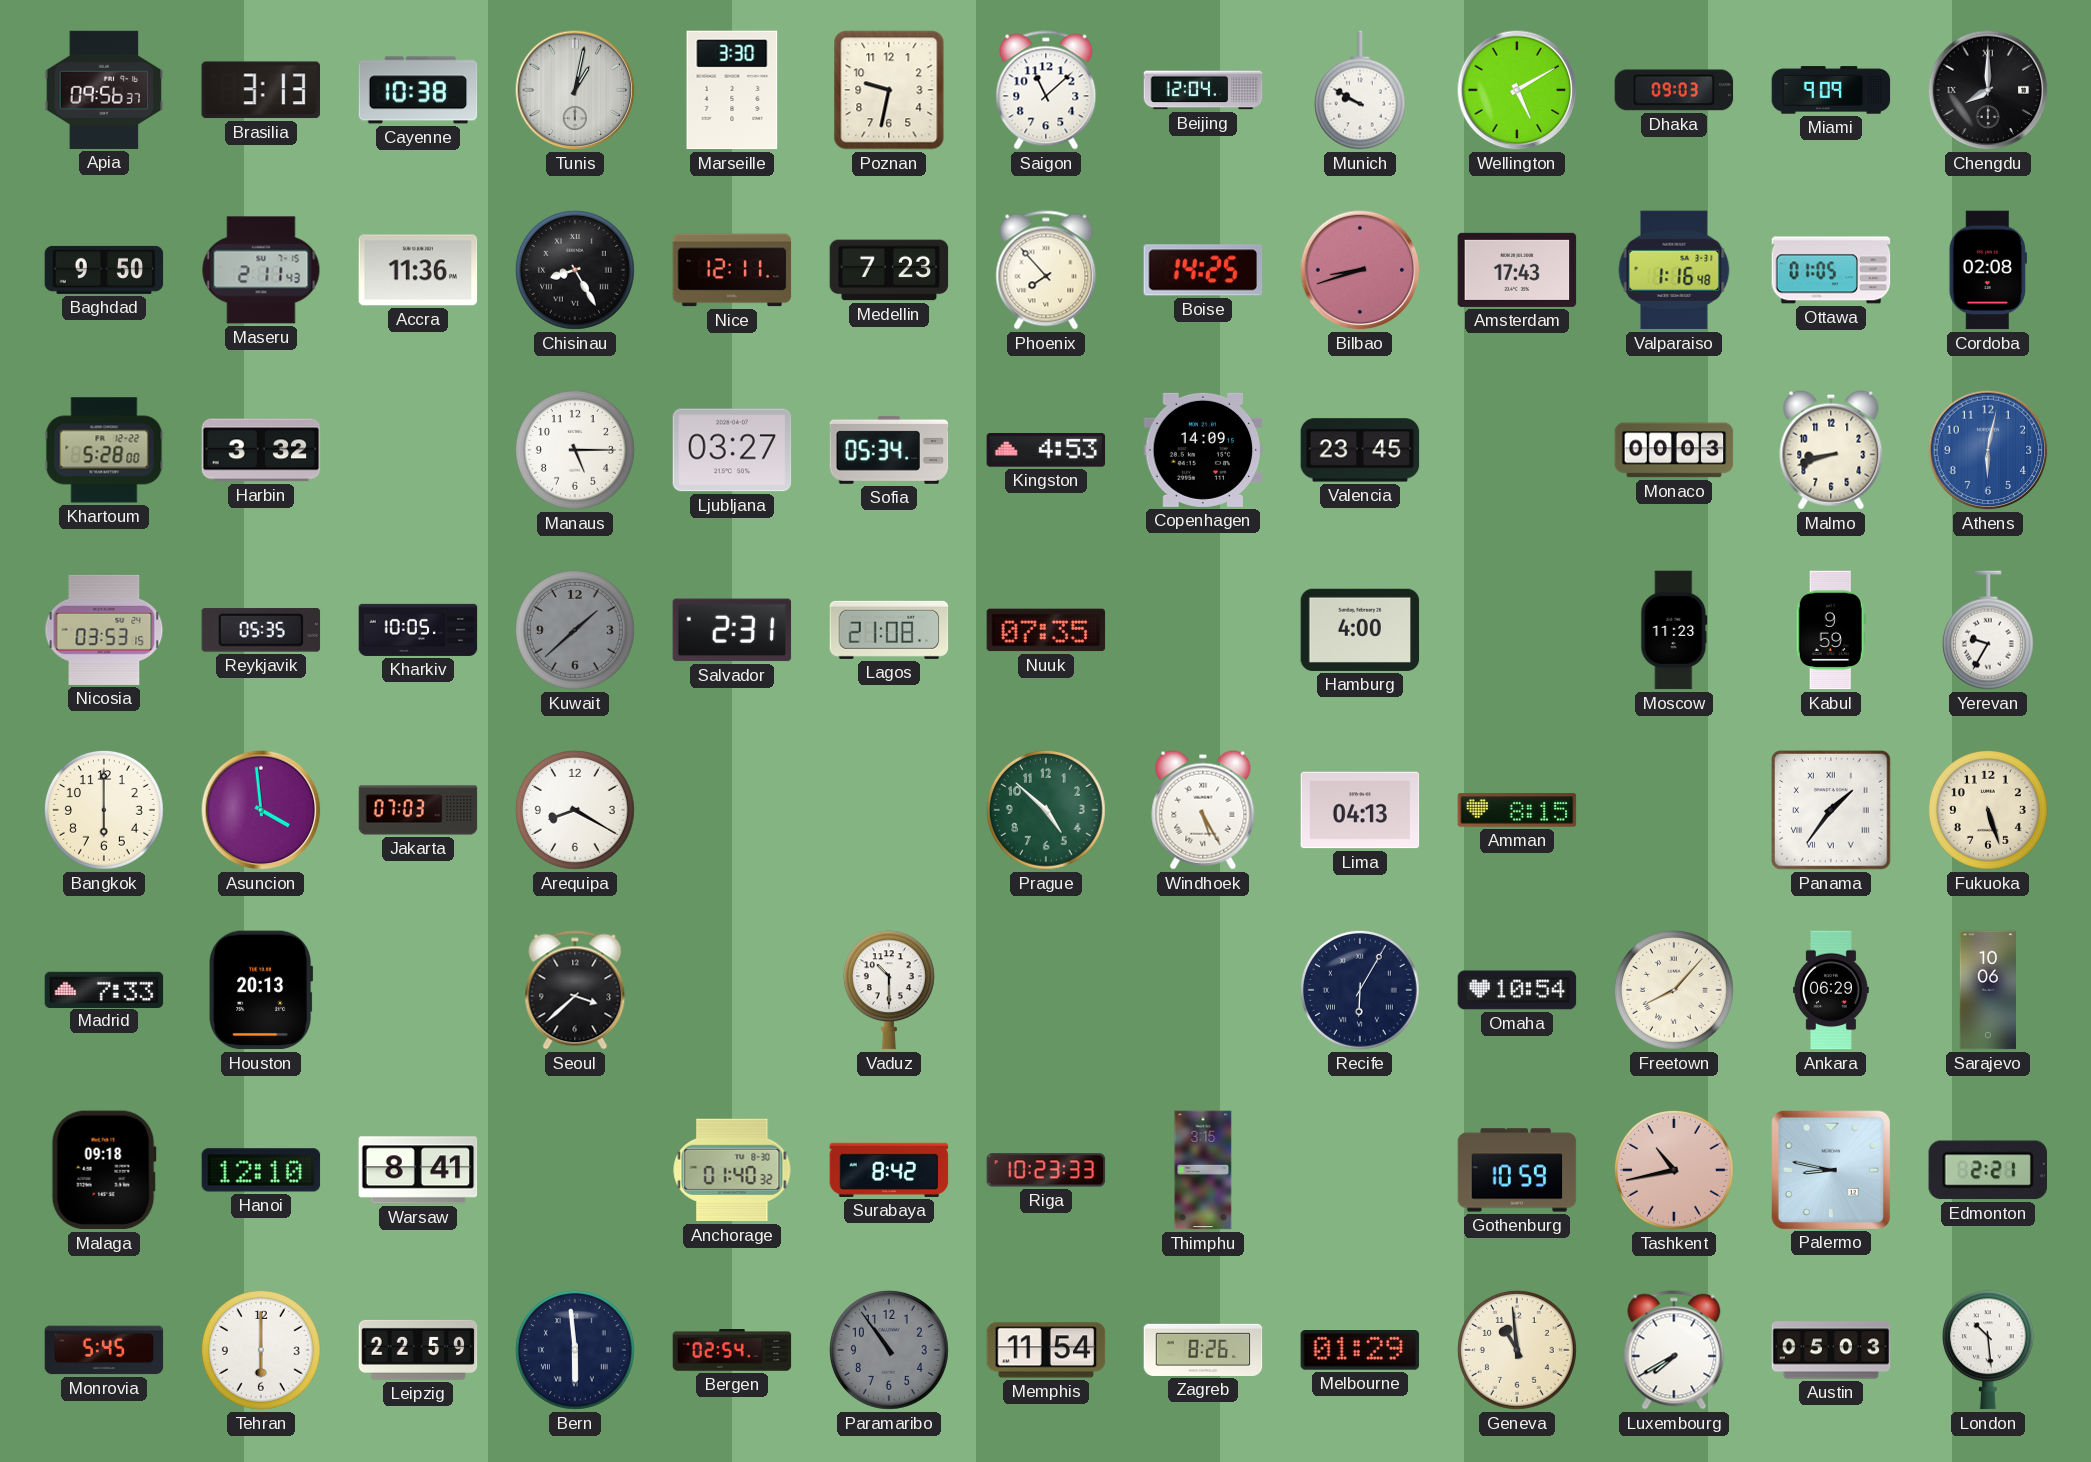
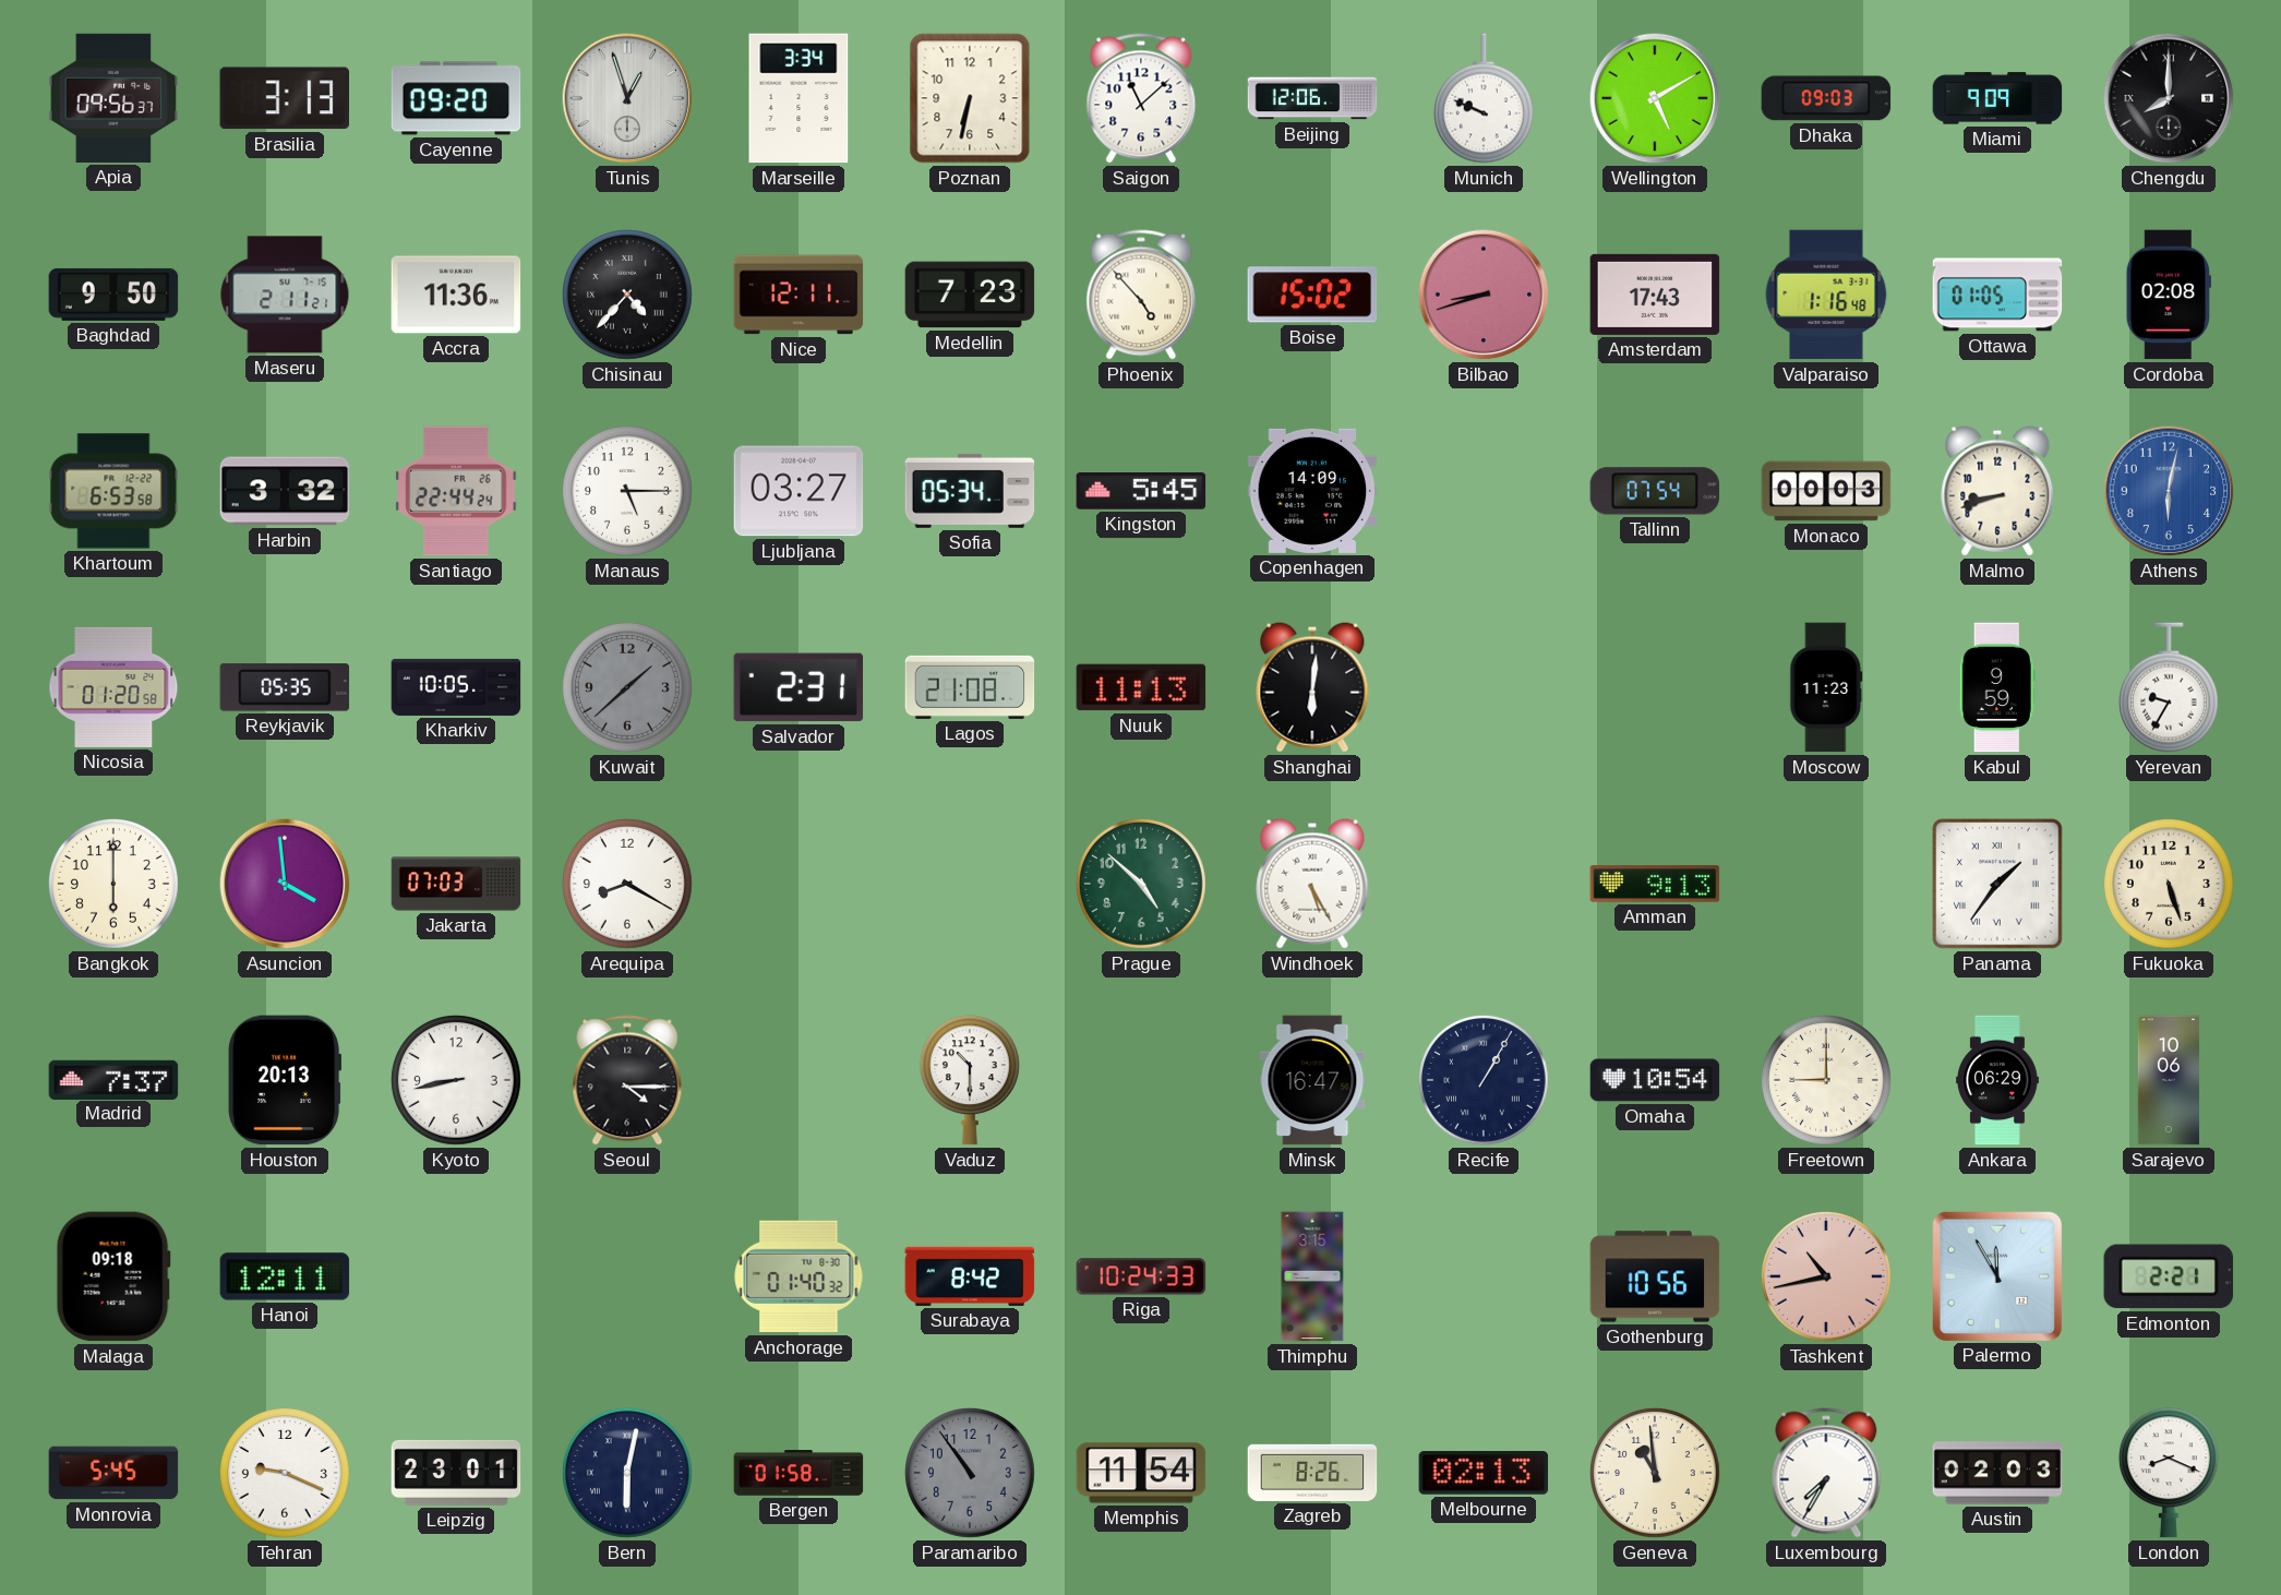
Cayenne: 10:38 -> 09:20
Tunis: 1:02 -> 12:57
Marseille: 3:30 -> 3:34
Poznan: 9:32 -> 6:32
Beijing: 12:04 -> 12:06
Munich: 9:50 -> 9:49
Maseru: 2:11:43 -> 2:11:21
Chisinau: 8:25 -> 4:37
Phoenix: 7:53 -> 4:53
Boise: 14:25 -> 15:02
Khartoum: 5:28 -> 6:53
Santiago: none -> 22:44
Kingston: 4:53 -> 5:45
Valencia: 23:45 -> none
Tallinn: none -> 07:54
Nicosia: 03:53 -> 01:20
Nuuk: 07:35 -> 11:13
Shanghai: none -> 6:01
Hamburg: 4:00 -> none
Lima: 04:13 -> none
Amman: 8:15 -> 9:13
Madrid: 7:33 -> 7:37
Kyoto: none -> 8:43
Seoul: 3:38 -> 4:15
Minsk: none -> 16:47
Recife: 6:05 -> 1:05
Freetown: 8:07 -> 9:00
Hanoi: 12:10 -> 12:11
Warsaw: 8:41 -> none
Riga: 10:23 -> 10:24
Gothenburg: 10:59 -> 10:56
Palermo: 8:47 -> 11:55
Tehran: 6:00 -> 9:19
Leipzig: 22:59 -> 23:01
Bern: 5:59 -> 6:02
Bergen: 02:54 -> 01:58
Melbourne: 01:29 -> 02:13
Luxembourg: 7:40 -> 7:35
Austin: 05:03 -> 02:03
London: 10:29 -> 8:19
